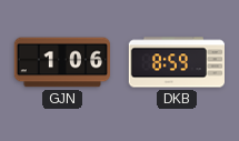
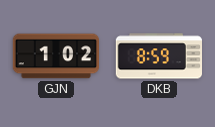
GJN: 1:06 -> 1:02
